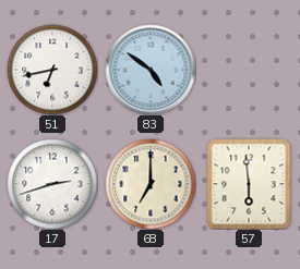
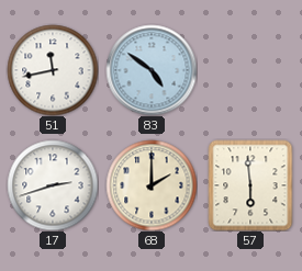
51: 6:43 -> 11:43
68: 7:00 -> 2:00
